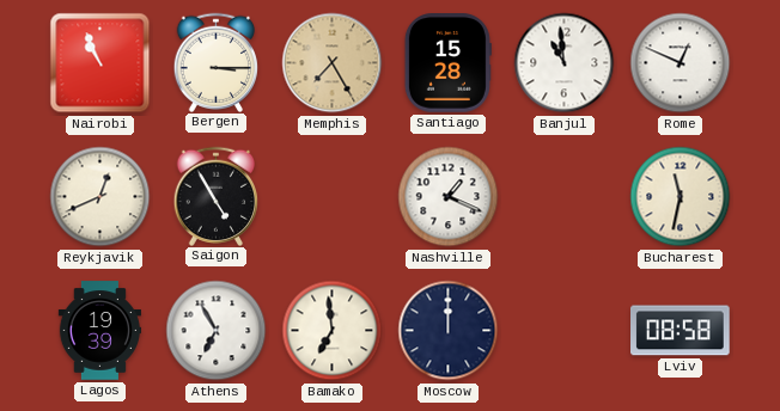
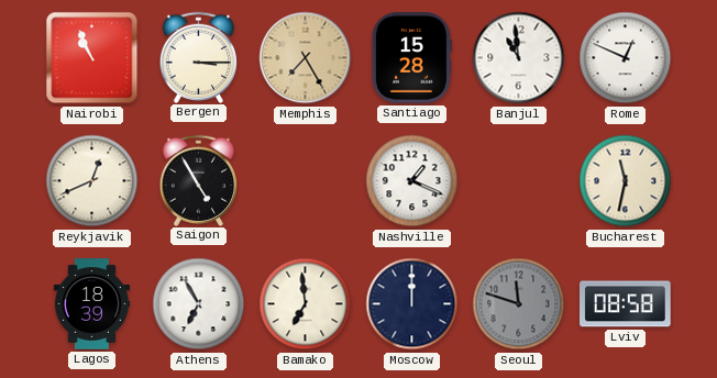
Lagos: 19:39 -> 18:39
Seoul: none -> 11:48
